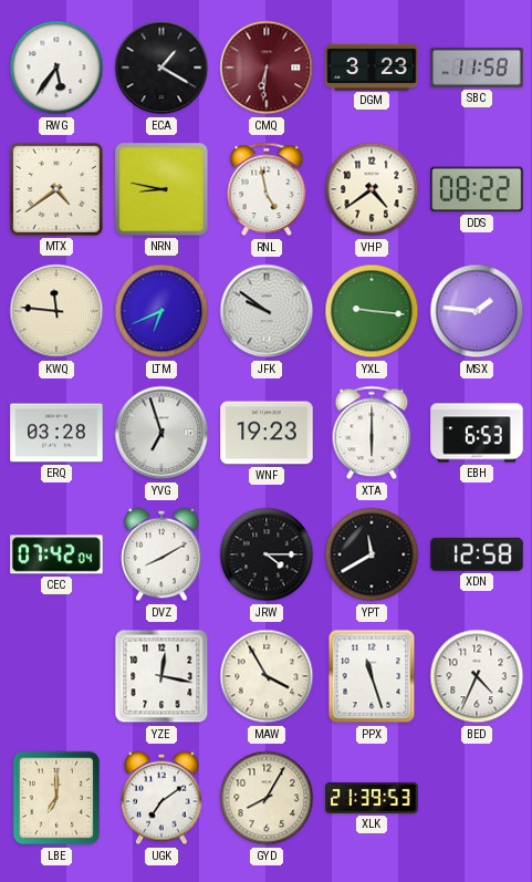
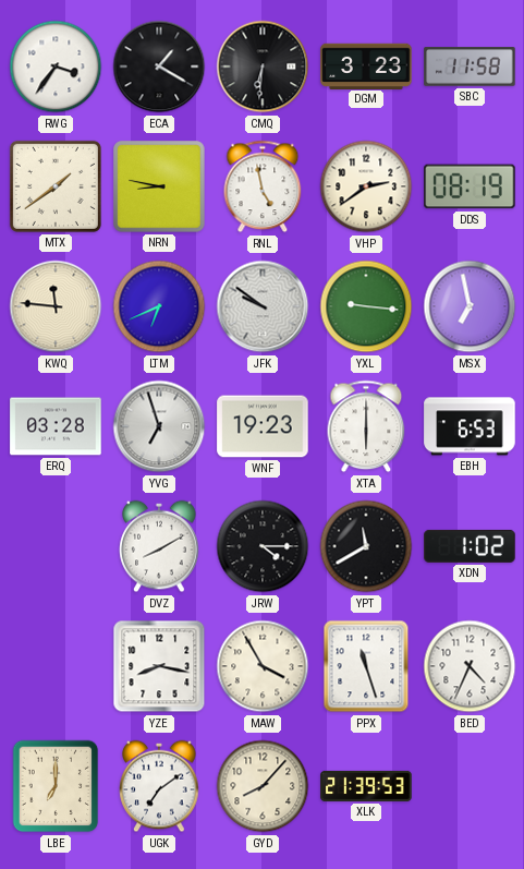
RWG: 5:36 -> 3:36
CMQ dial: burgundy -> black
MTX: 4:39 -> 1:39
VHP: 4:39 -> 2:39
DDS: 08:22 -> 08:19
MSX: 1:46 -> 6:58
CEC: 07:42 -> none
XDN: 12:58 -> 1:02
YZE: 12:17 -> 8:17
GYD: 8:05 -> 8:07
